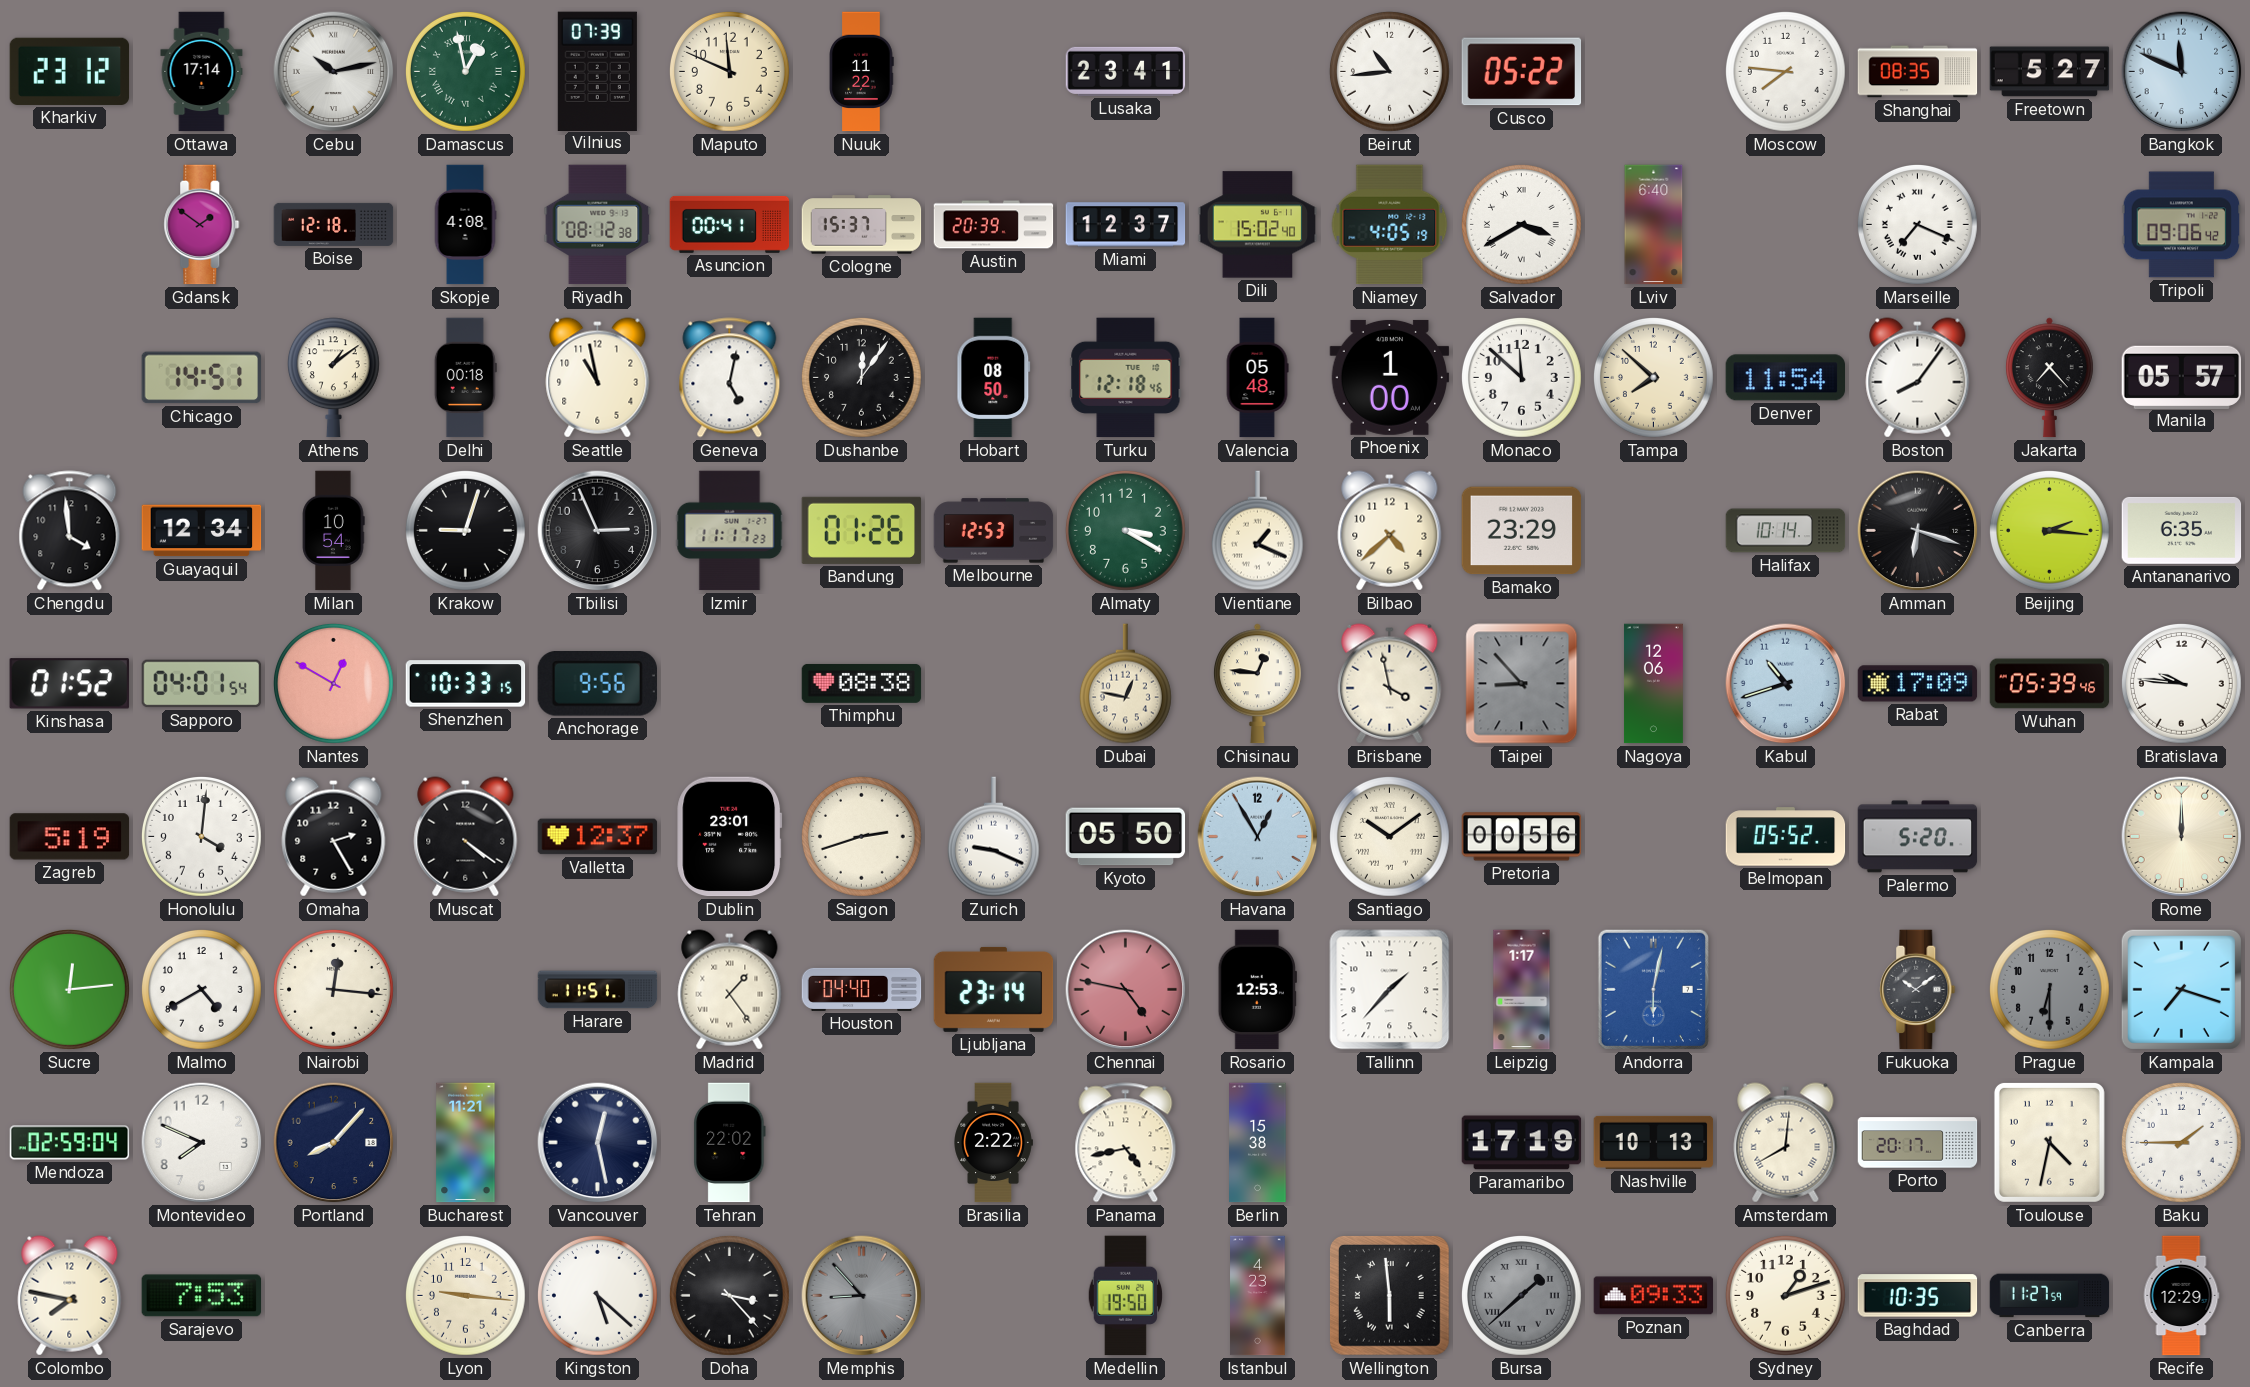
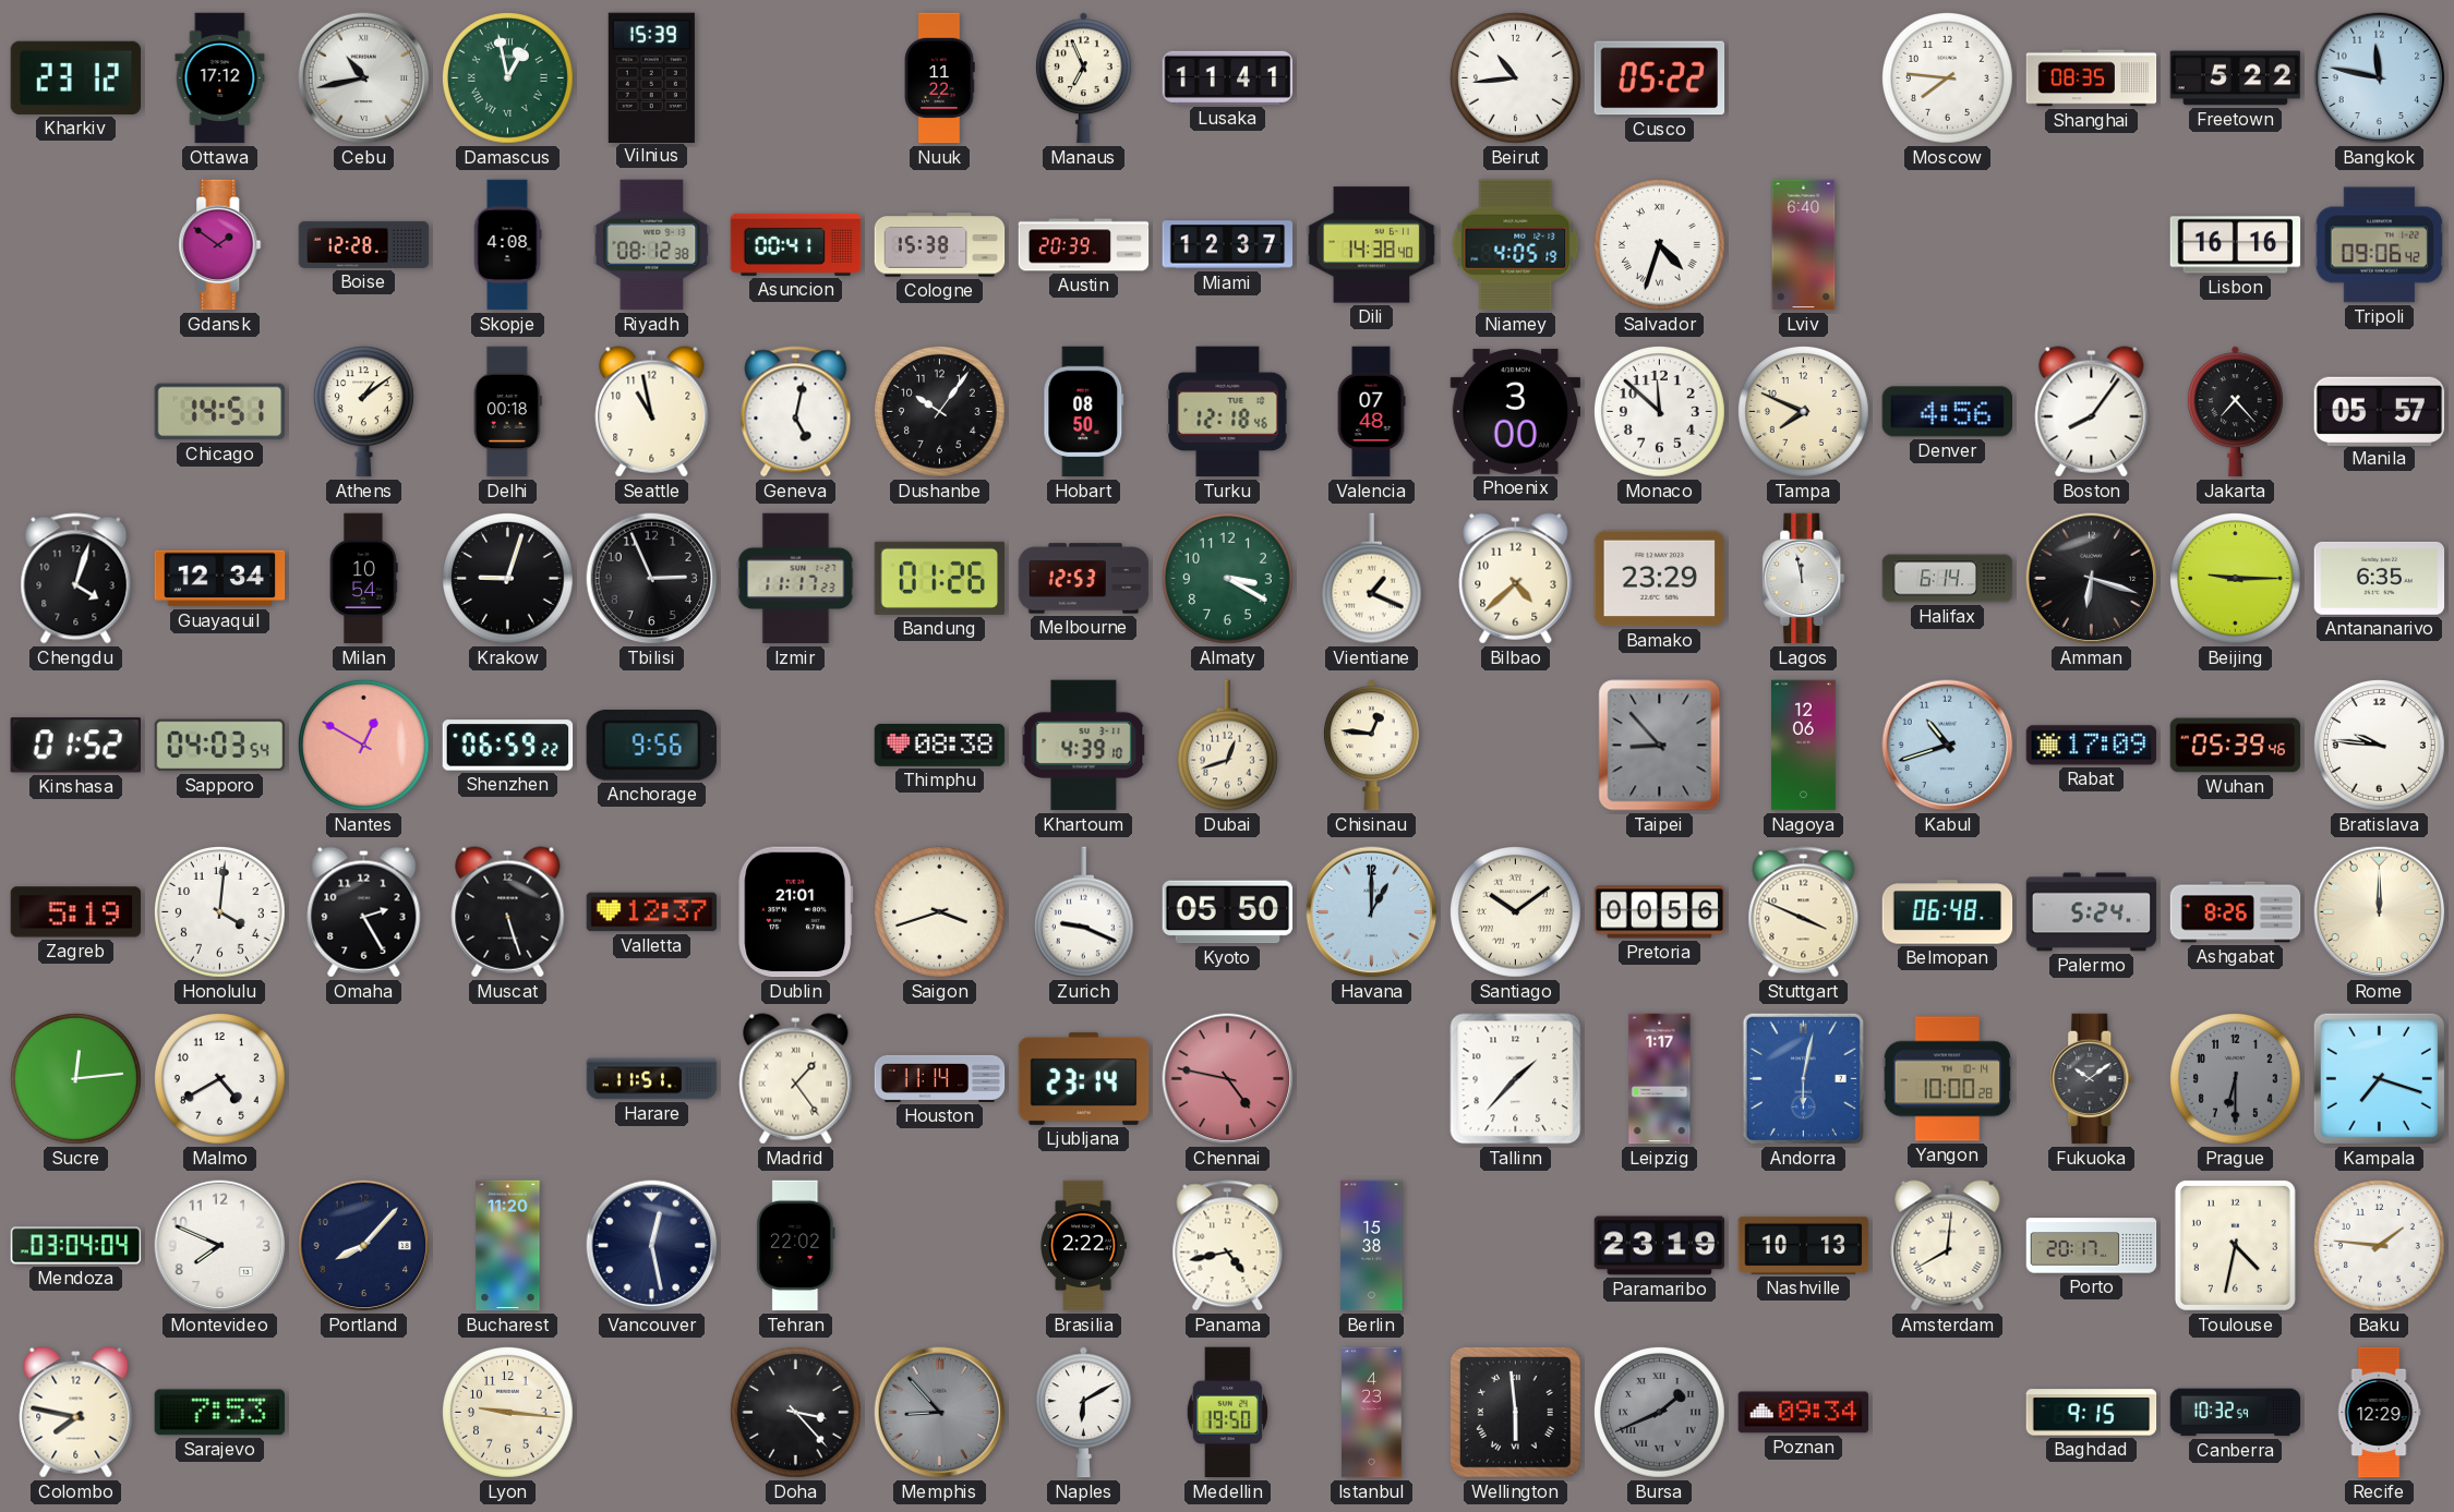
Ottawa: 17:14 -> 17:12
Cebu: 10:13 -> 10:43
Vilnius: 07:39 -> 15:39
Maputo: 11:49 -> none
Manaus: none -> 6:56
Lusaka: 23:41 -> 11:41
Freetown: 5:27 -> 5:22
Bangkok: 11:49 -> 11:47
Boise: 12:18 -> 12:28
Cologne: 15:37 -> 15:38
Dili: 15:02 -> 14:38
Salvador: 3:40 -> 4:33
Marseille: 7:19 -> none
Lisbon: none -> 16:16
Dushanbe: 12:06 -> 10:06
Valencia: 05:48 -> 07:48
Phoenix: 1:00 -> 3:00
Tampa: 7:52 -> 7:49
Denver: 11:54 -> 4:56
Chengdu: 3:59 -> 4:03
Lagos: none -> 11:58
Halifax: 10:14 -> 6:14
Beijing: 2:16 -> 9:15
Sapporo: 04:01 -> 04:03
Shenzhen: 10:33 -> 06:59
Khartoum: none -> 4:39
Dubai: 12:47 -> 12:42
Brisbane: 3:58 -> none
Muscat: 4:21 -> 5:27
Dublin: 23:01 -> 21:01
Saigon: 2:42 -> 3:42
Havana: 12:55 -> 1:00
Stuttgart: none -> 3:49
Belmopan: 05:52 -> 06:48
Palermo: 5:20 -> 5:24
Ashgabat: none -> 8:26
Nairobi: 12:16 -> none
Houston: 04:40 -> 11:14
Rosario: 12:53 -> none
Yangon: none -> 10:00
Mendoza: 02:59 -> 03:04
Bucharest: 11:21 -> 11:20
Paramaribo: 17:19 -> 23:19
Baku: 1:45 -> 1:46
Kingston: 5:22 -> none
Naples: none -> 6:10
Bursa: 1:38 -> 1:41
Poznan: 09:33 -> 09:34
Sydney: 1:12 -> none
Baghdad: 10:35 -> 9:15
Canberra: 11:27 -> 10:32
